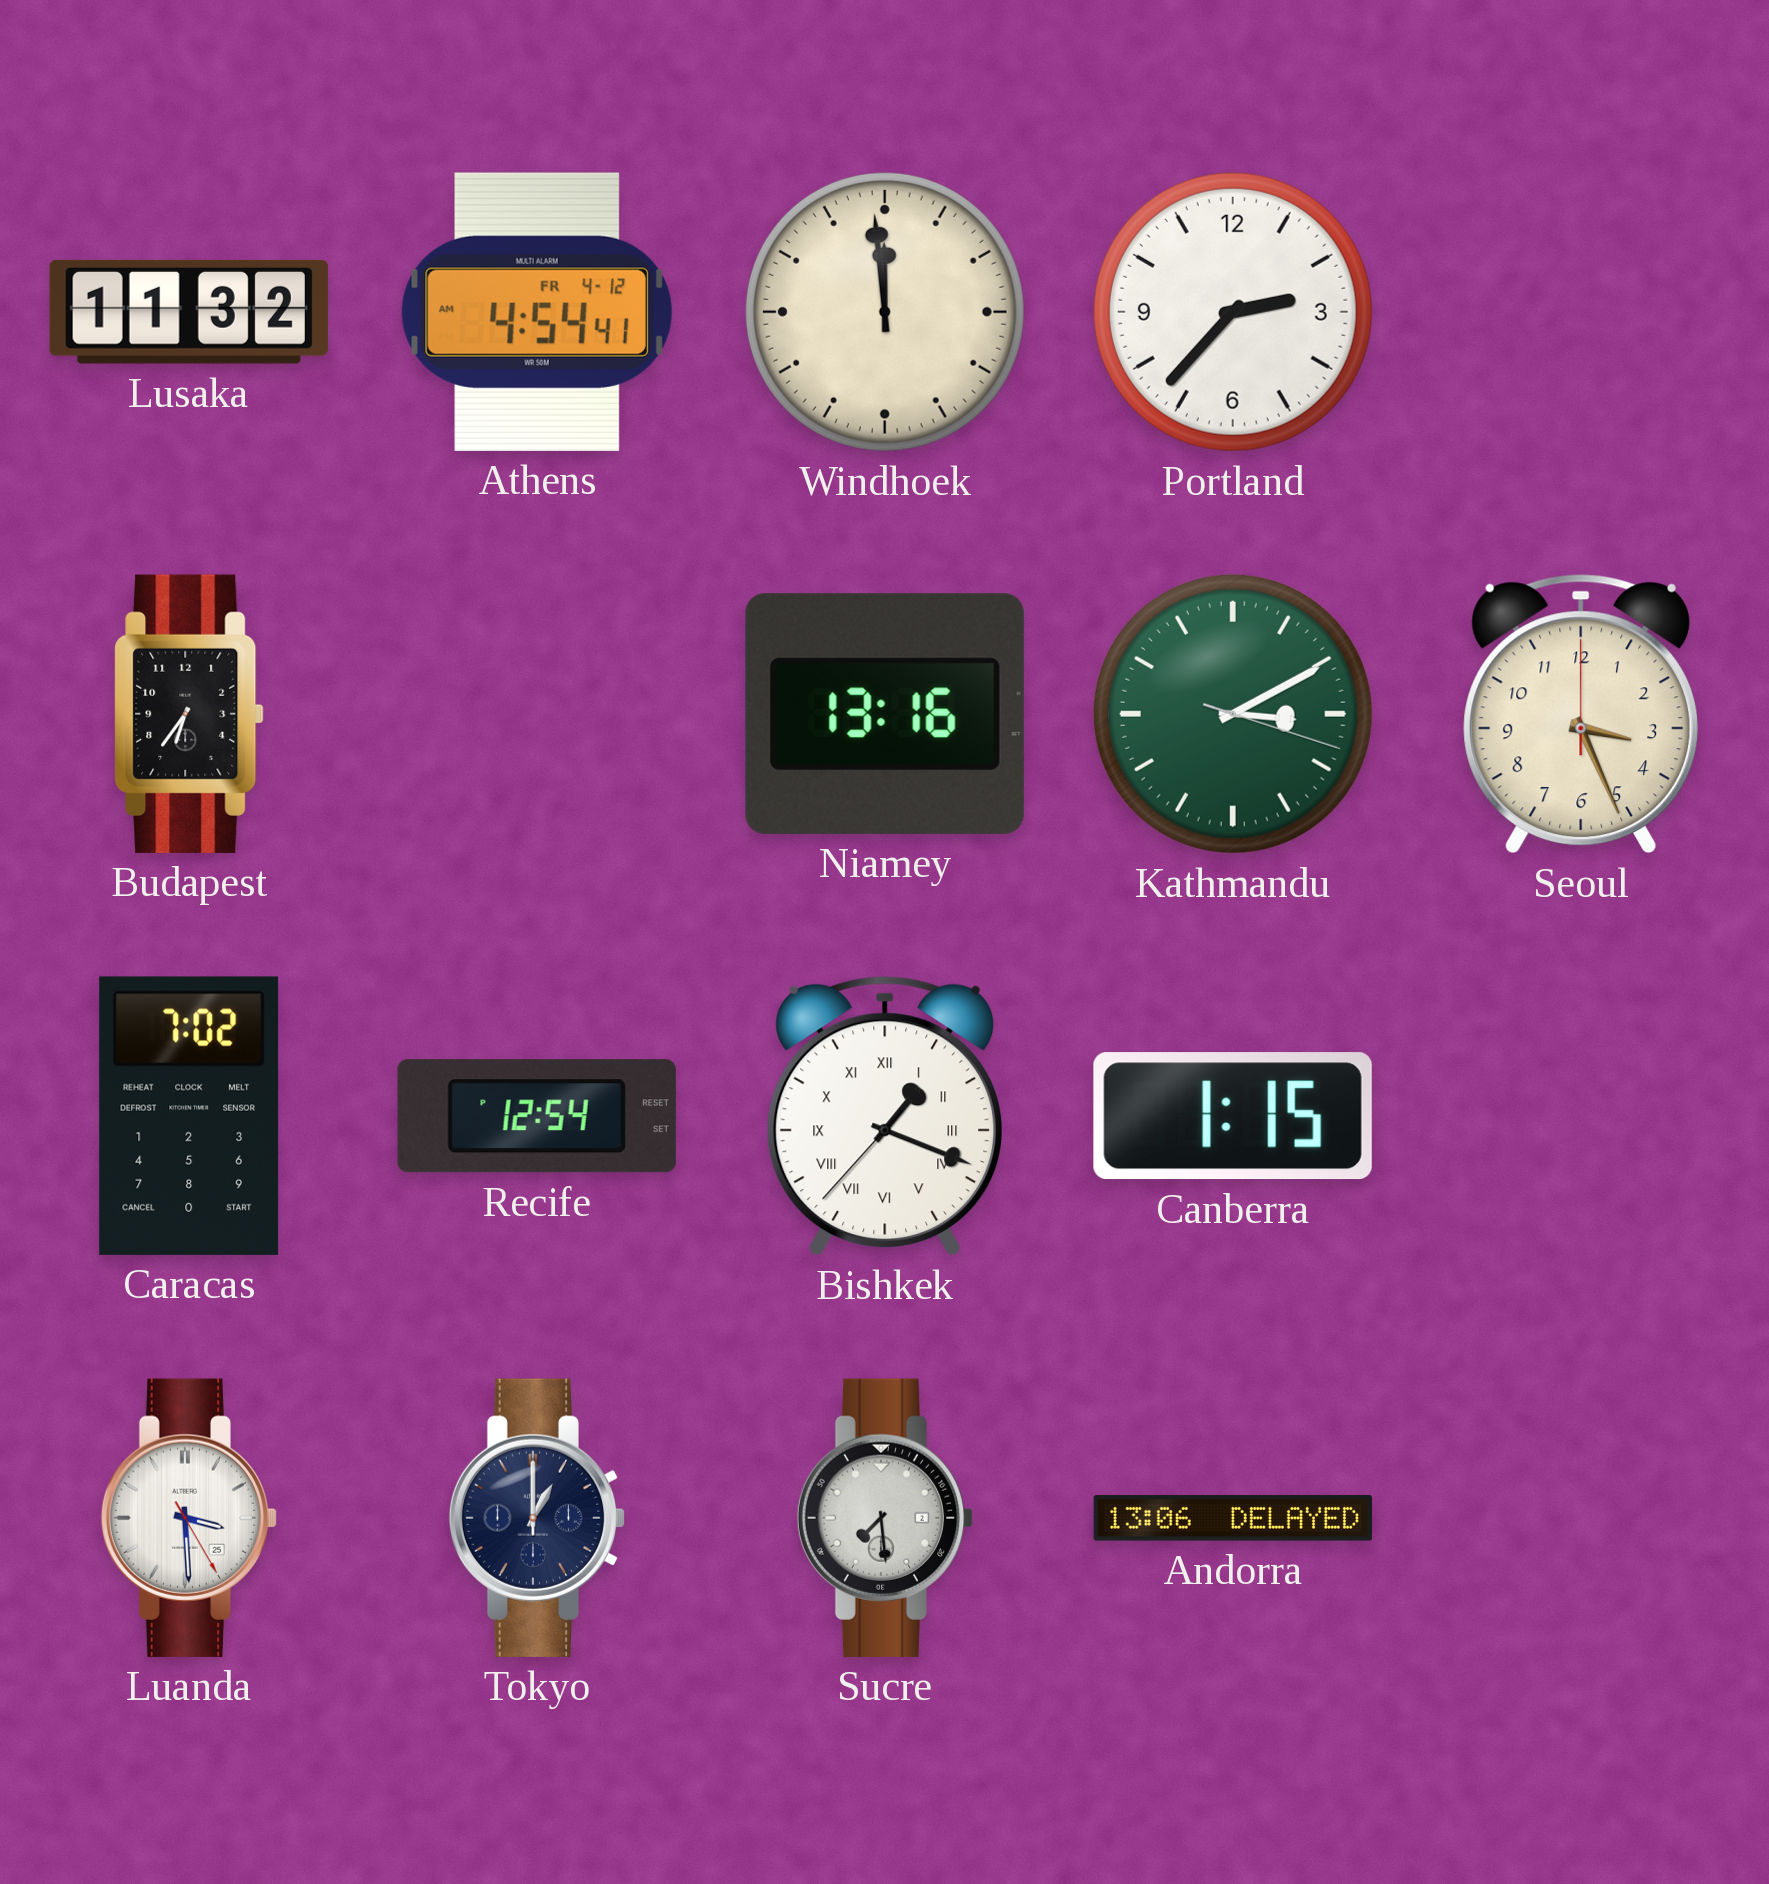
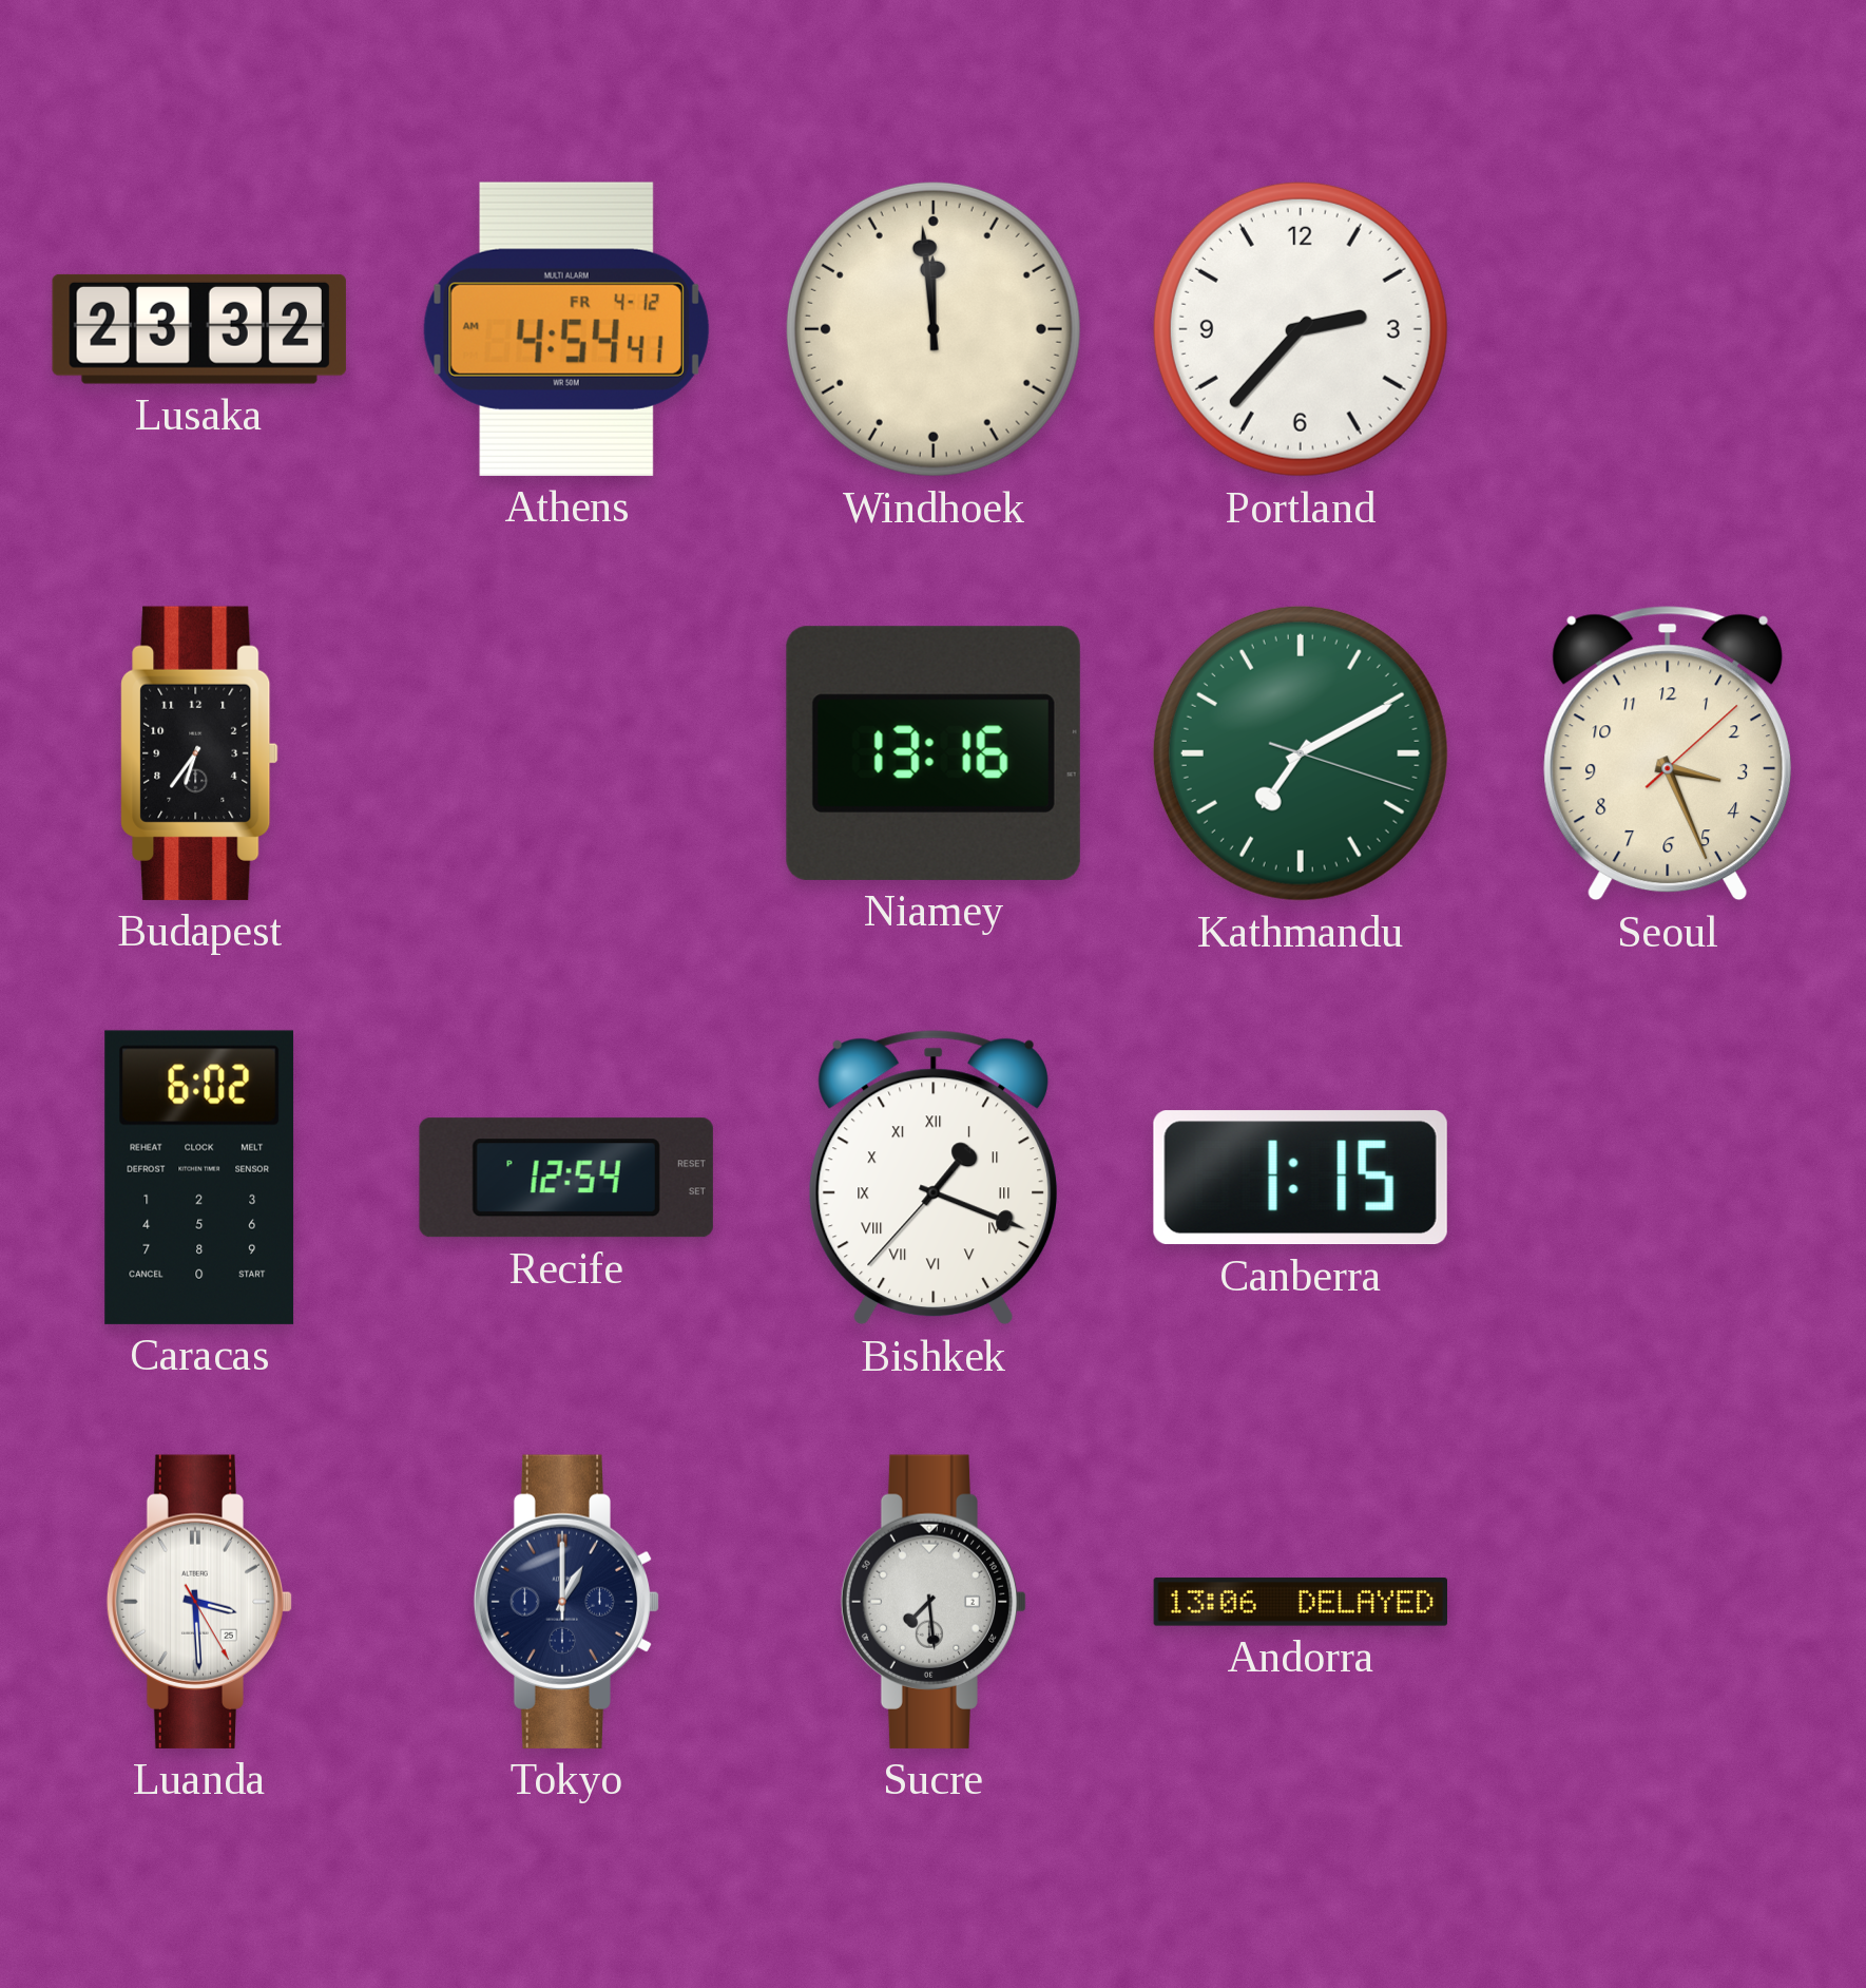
Lusaka: 11:32 -> 23:32
Kathmandu: 3:10 -> 7:10
Seoul: 3:26:00 -> 3:26:08
Caracas: 7:02 -> 6:02
